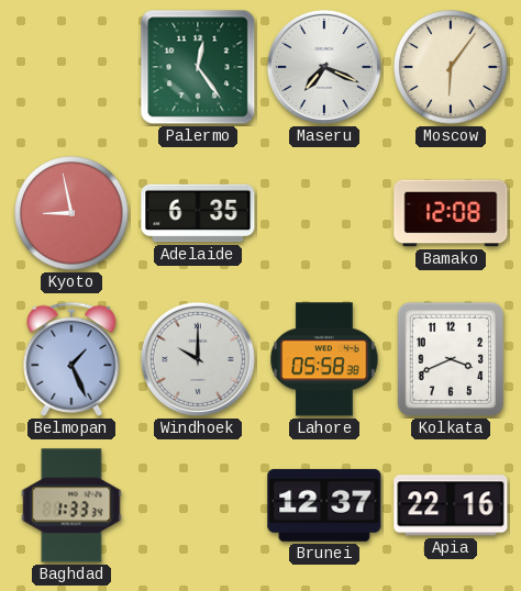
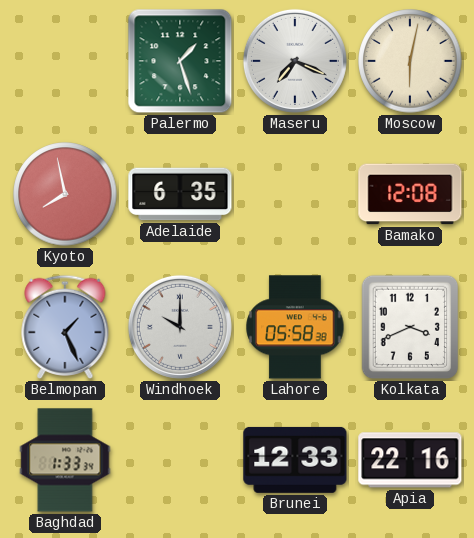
Palermo: 12:24 -> 1:27
Moscow: 6:06 -> 6:02
Kyoto: 8:58 -> 7:58
Brunei: 12:37 -> 12:33
